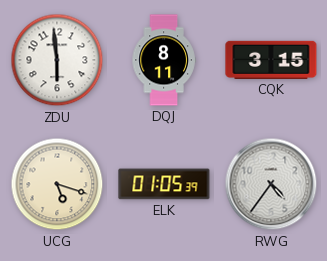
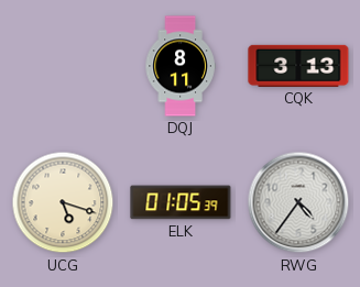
ZDU: 5:59 -> none
CQK: 3:15 -> 3:13
